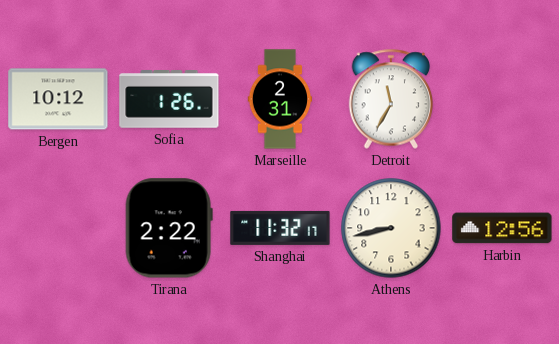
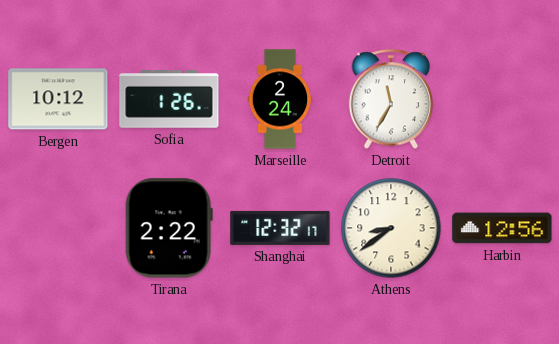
Marseille: 2:31 -> 2:24
Shanghai: 11:32 -> 12:32
Athens: 8:43 -> 8:39
